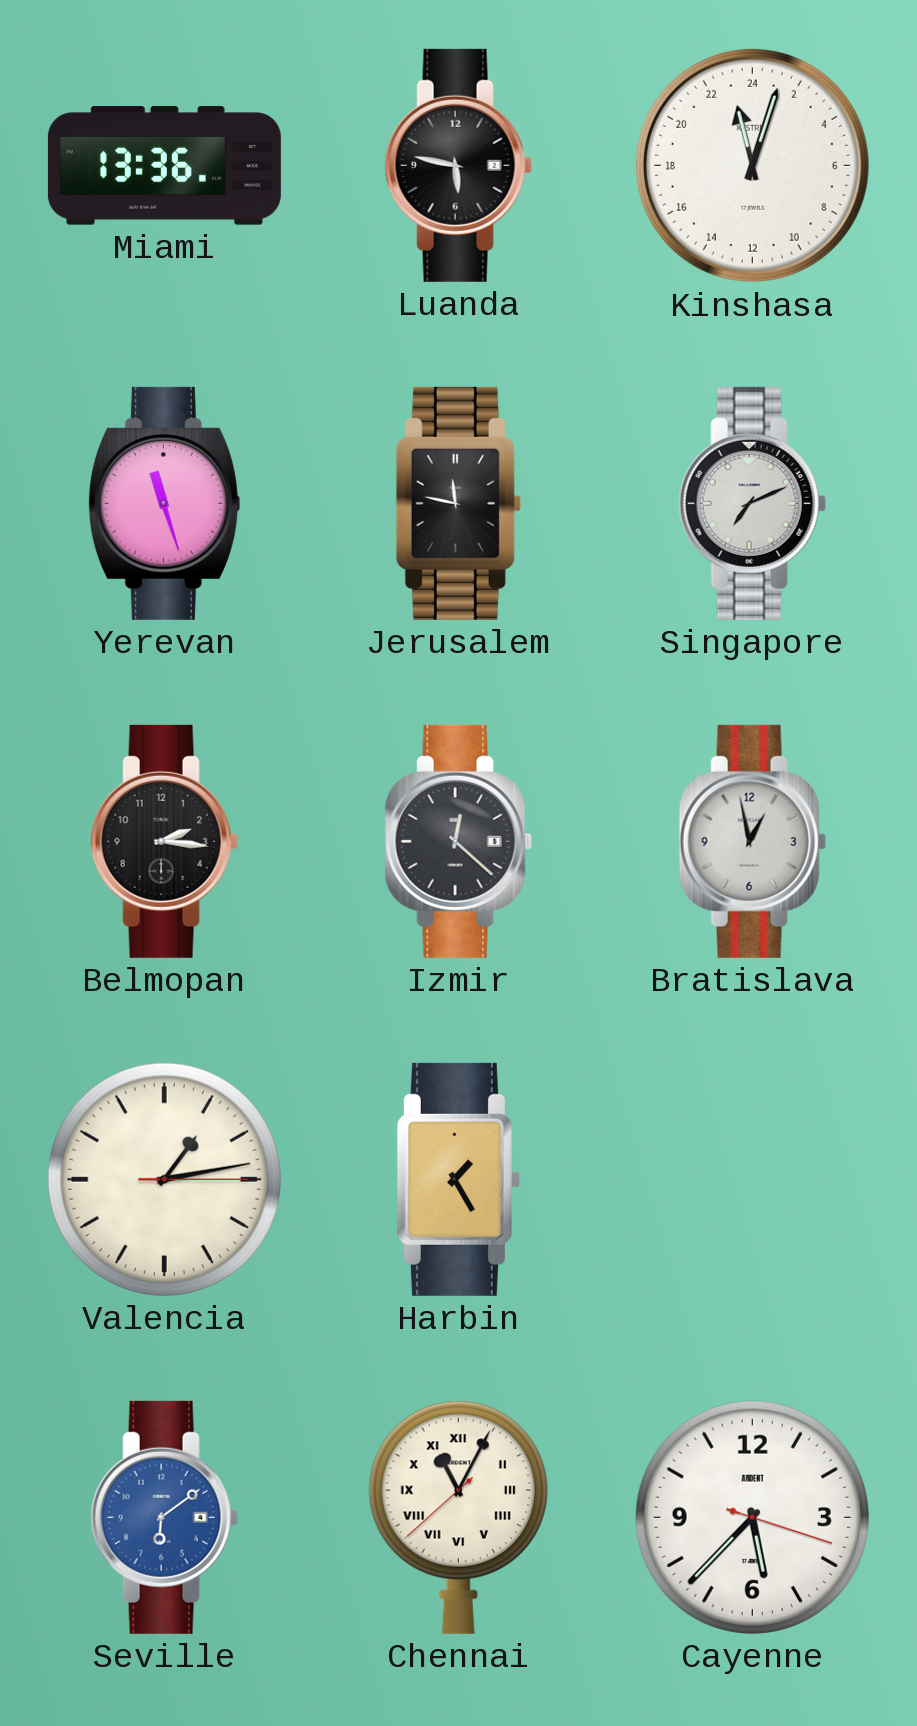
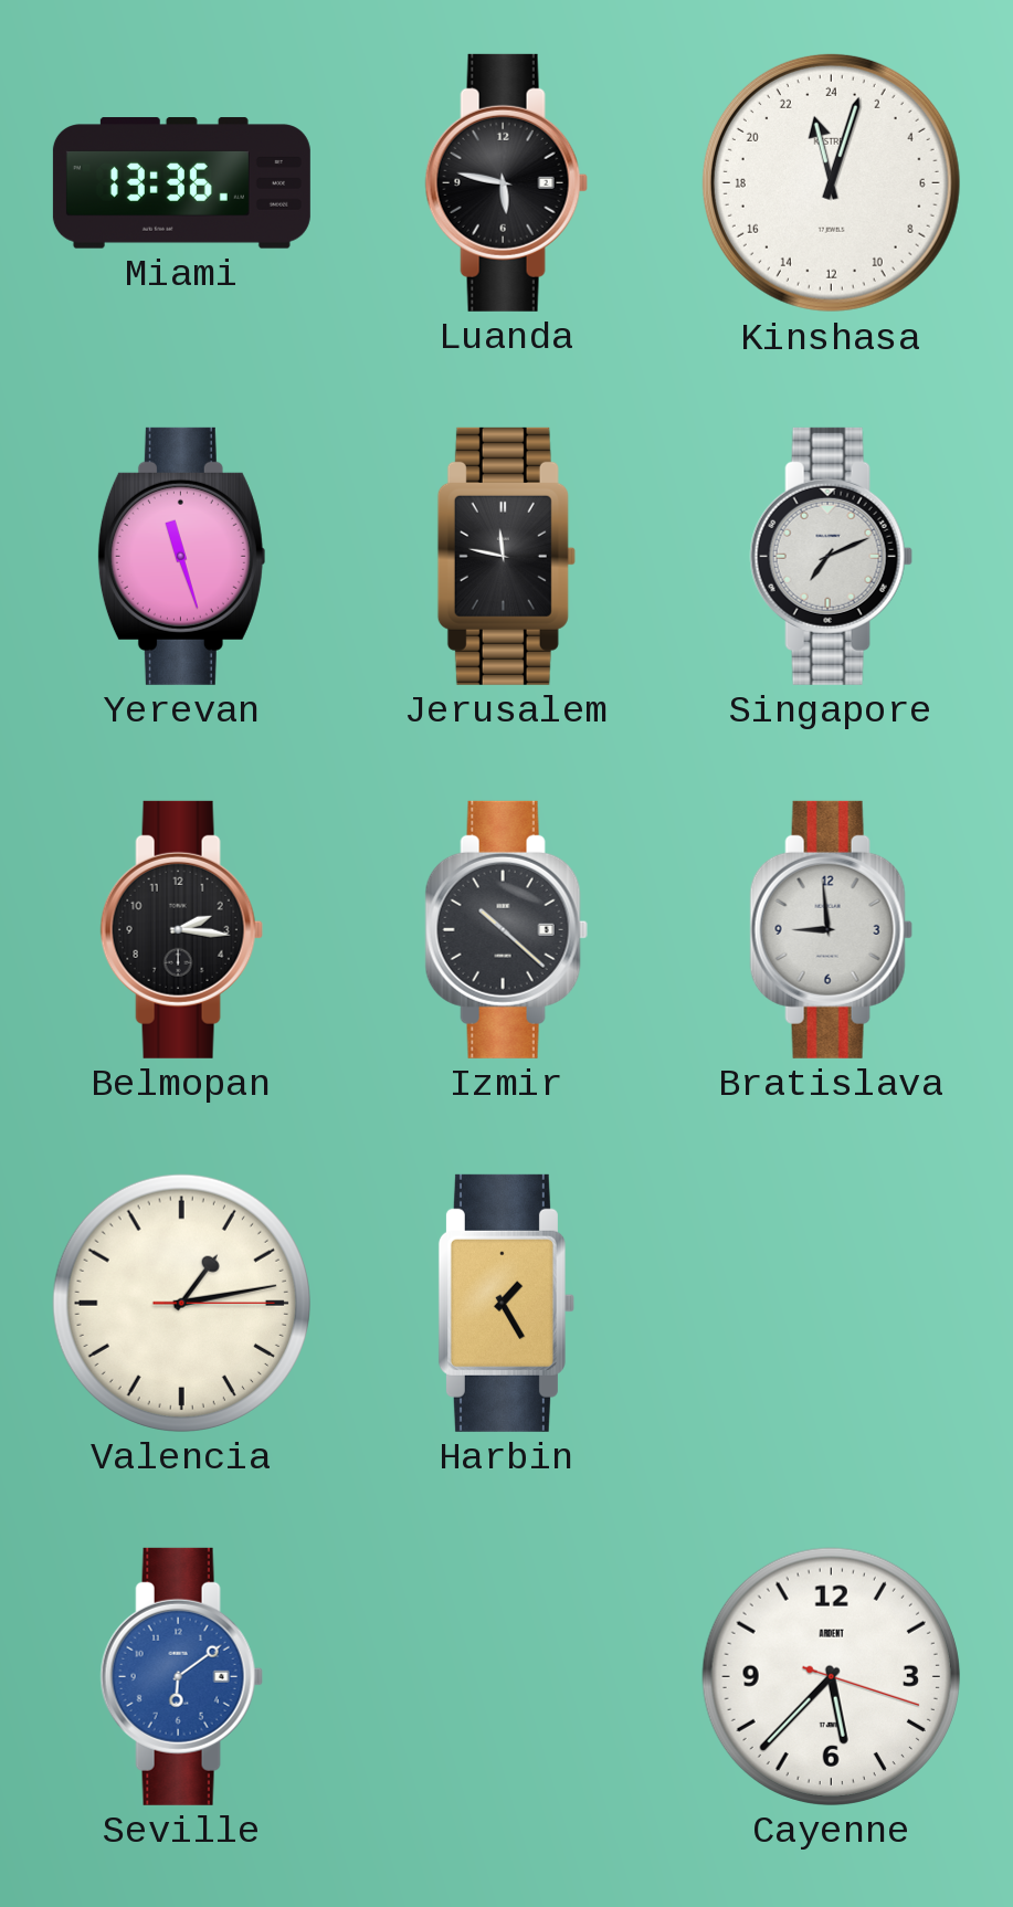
Izmir: 12:22 -> 10:22
Bratislava: 12:58 -> 8:59
Chennai: 11:04 -> none
